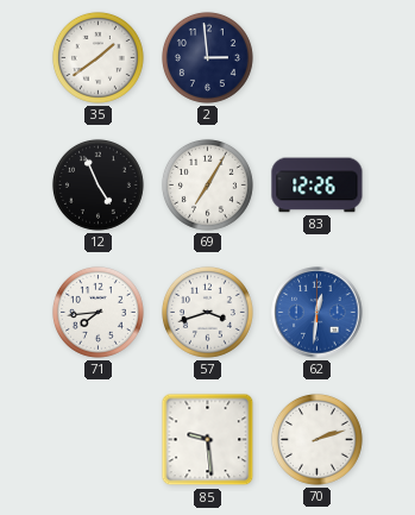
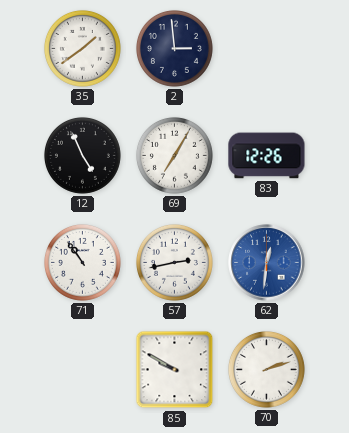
71: 7:44 -> 10:54
57: 3:42 -> 2:43
85: 9:29 -> 9:50
